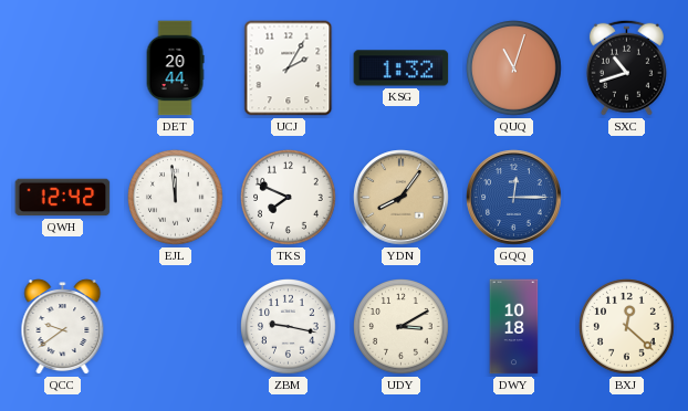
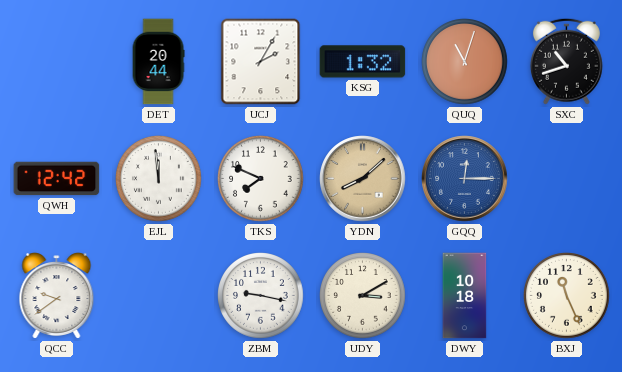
YDN: 8:06 -> 8:08
BXJ: 12:22 -> 11:26
